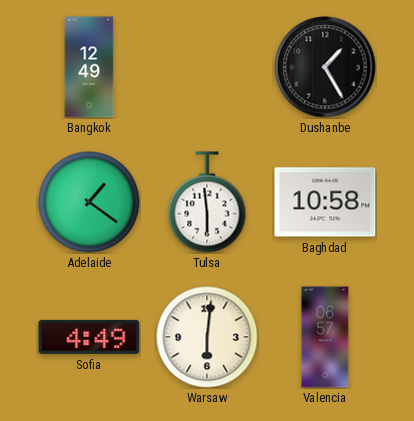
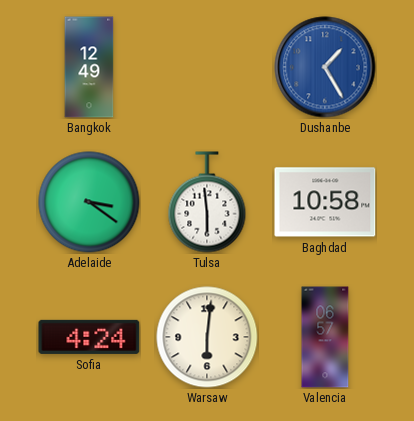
Dushanbe dial: black -> blue
Adelaide: 1:21 -> 3:21
Sofia: 4:49 -> 4:24
